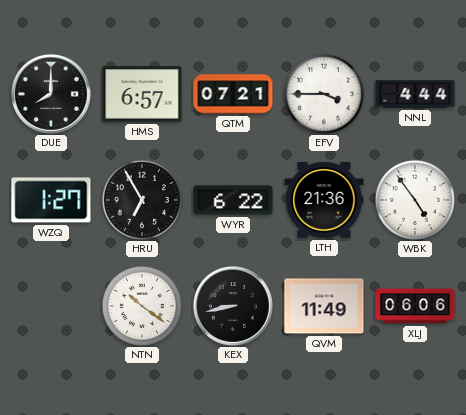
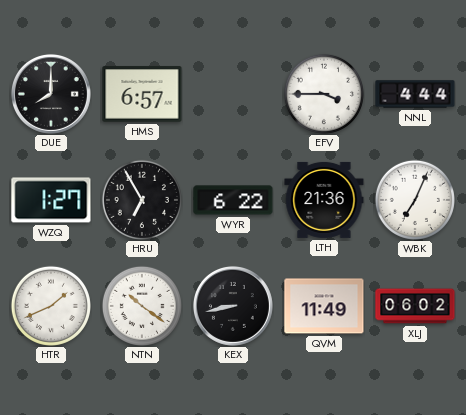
QTM: 07:21 -> none
WBK: 4:54 -> 7:04
HTR: none -> 1:41
XLJ: 06:06 -> 06:02
